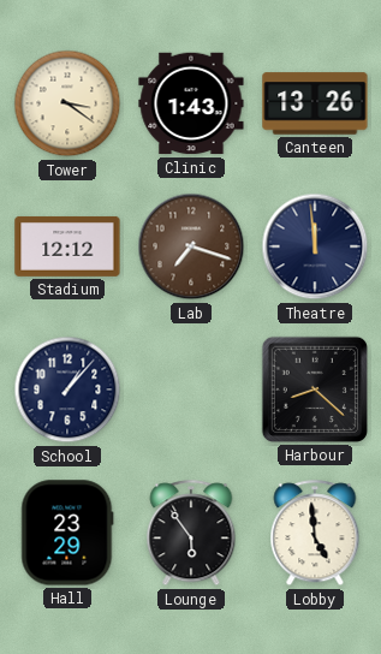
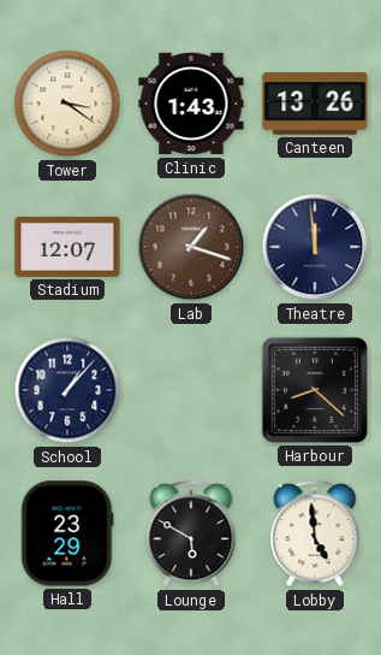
Stadium: 12:12 -> 12:07
Lab: 7:18 -> 1:18
Lounge: 5:54 -> 5:50
